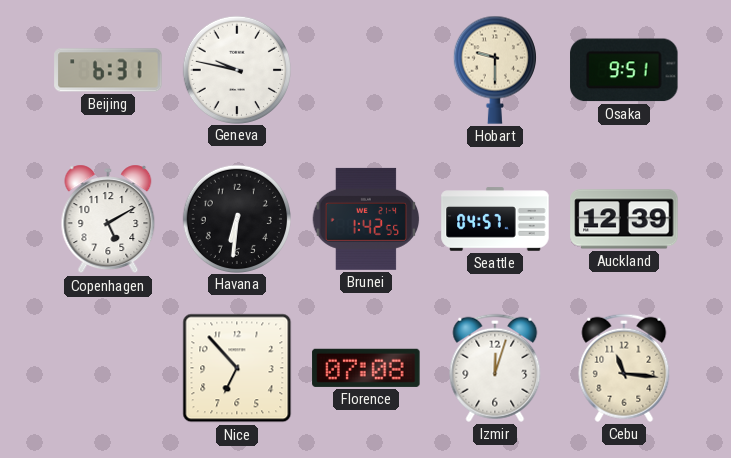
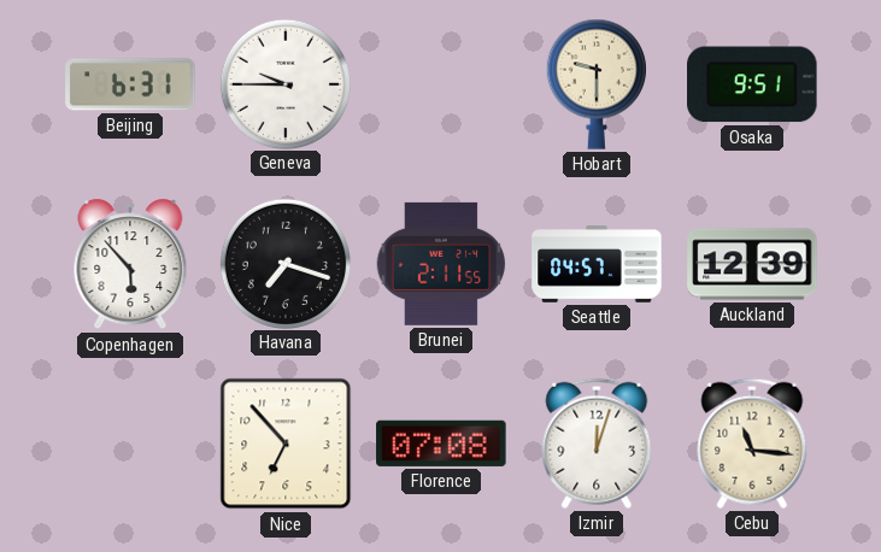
Geneva: 9:47 -> 9:45
Copenhagen: 5:10 -> 5:53
Havana: 6:31 -> 7:18
Brunei: 1:42 -> 2:11
